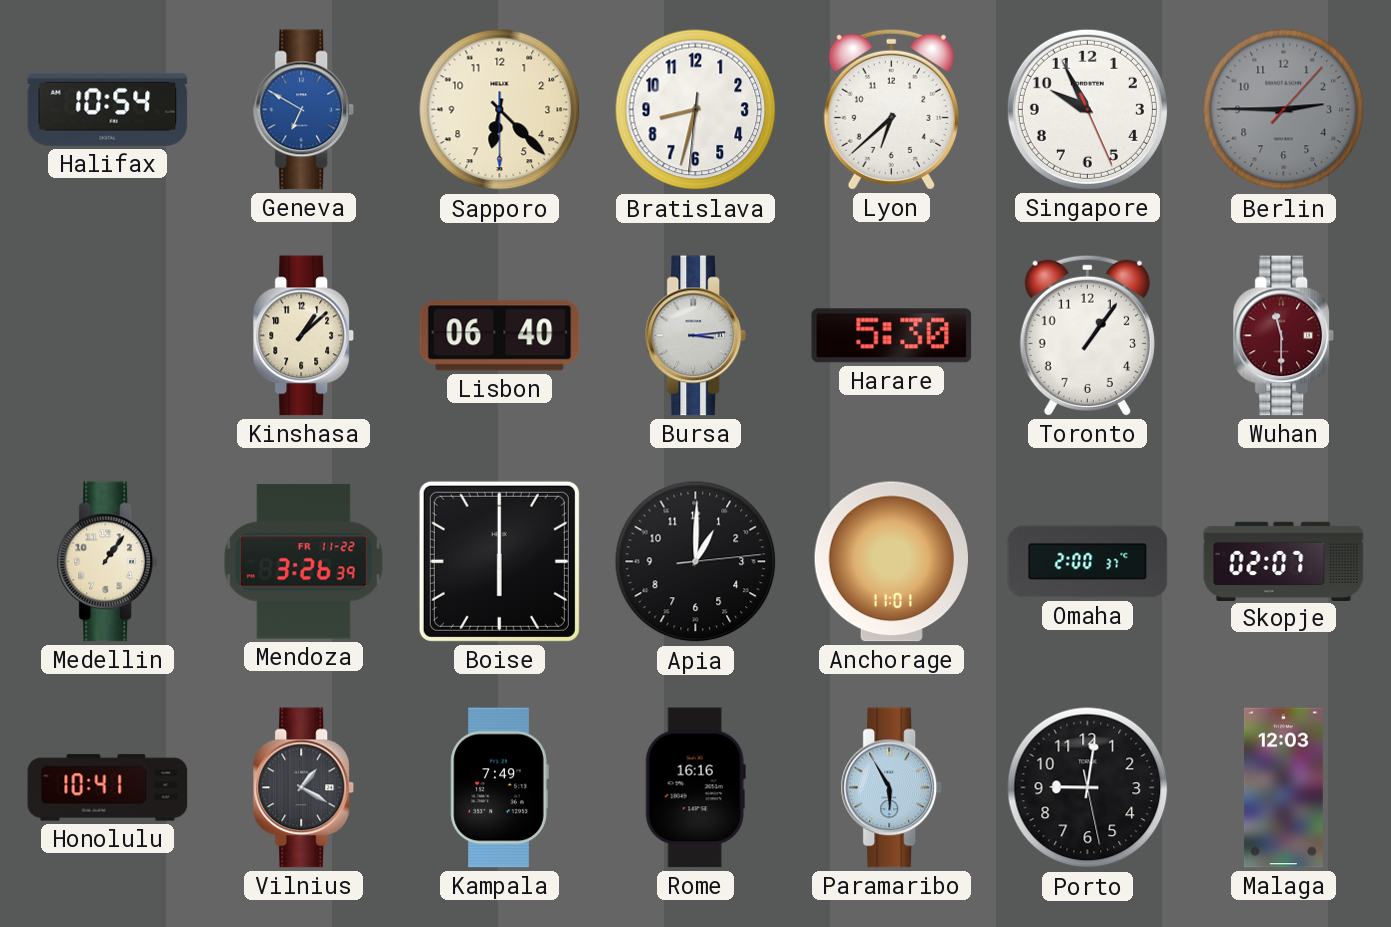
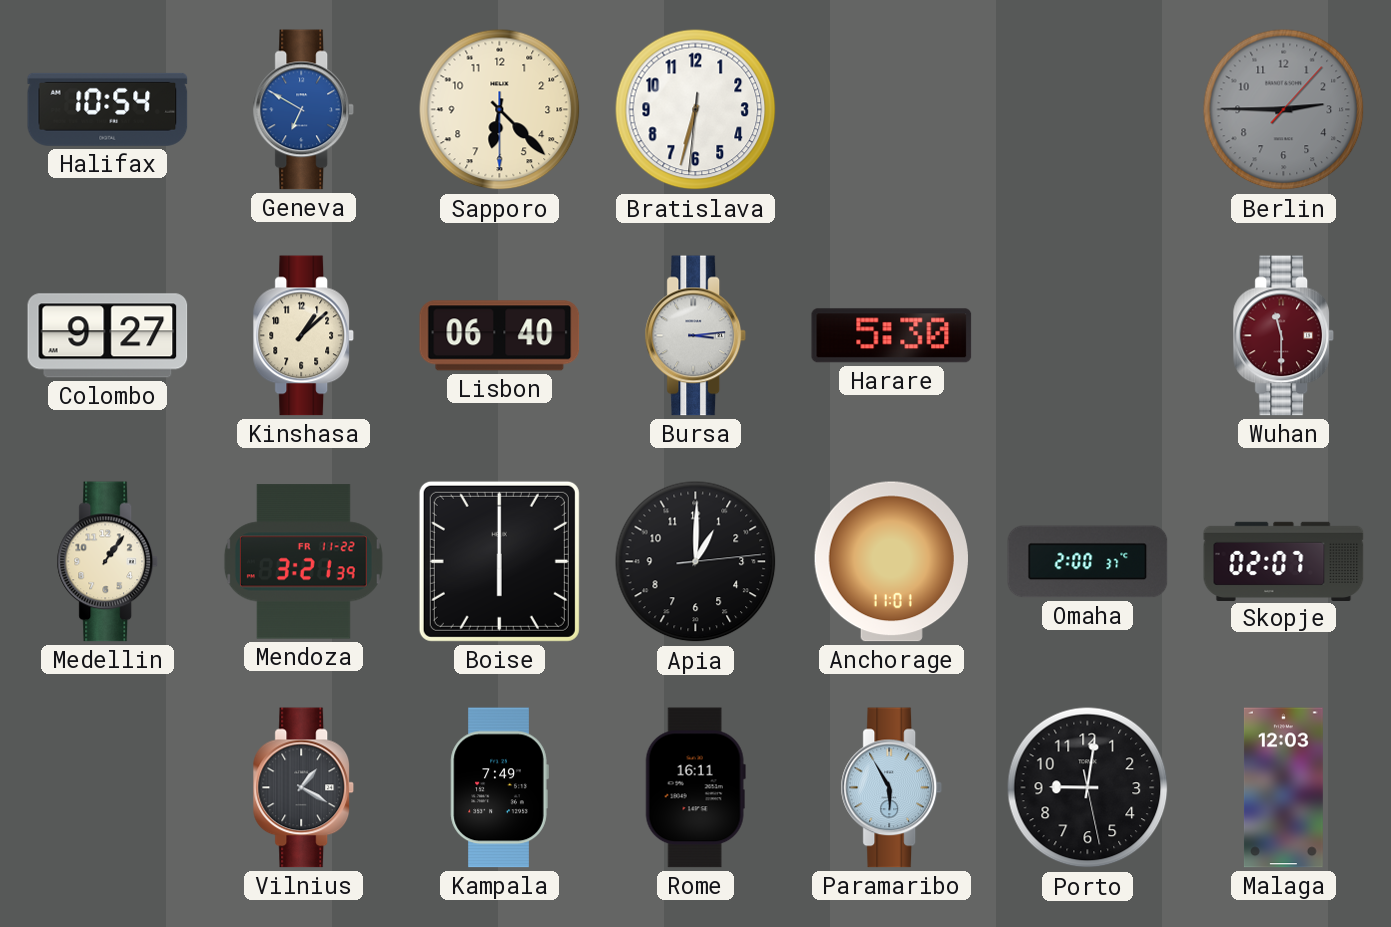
Bratislava: 8:32 -> 6:32
Lyon: 6:38 -> none
Singapore: 9:55 -> none
Colombo: none -> 9:27
Toronto: 1:06 -> none
Mendoza: 3:26 -> 3:21
Honolulu: 10:41 -> none
Rome: 16:16 -> 16:11
